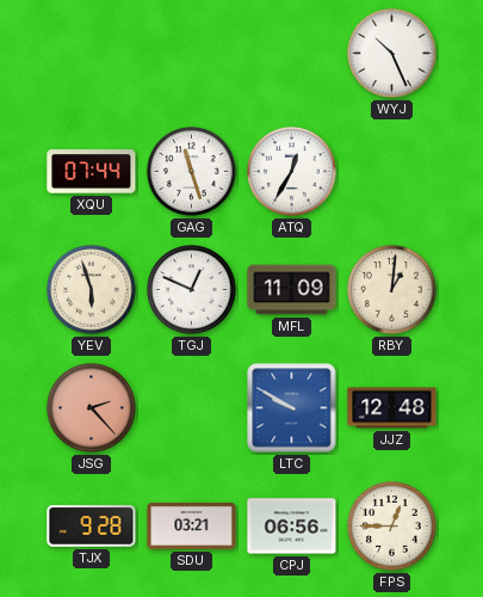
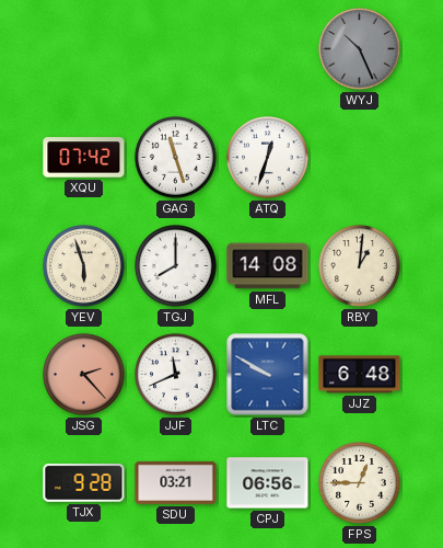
WYJ dial: white -> grey
XQU: 07:44 -> 07:42
ATQ: 12:35 -> 12:33
TGJ: 12:49 -> 8:00
MFL: 11:09 -> 14:08
JJF: none -> 11:41
JJZ: 12:48 -> 6:48
